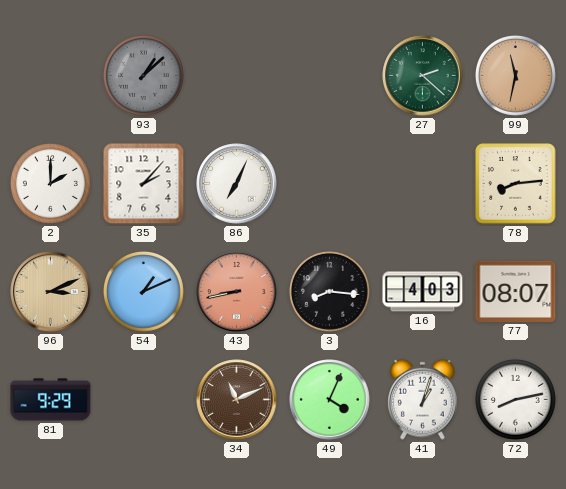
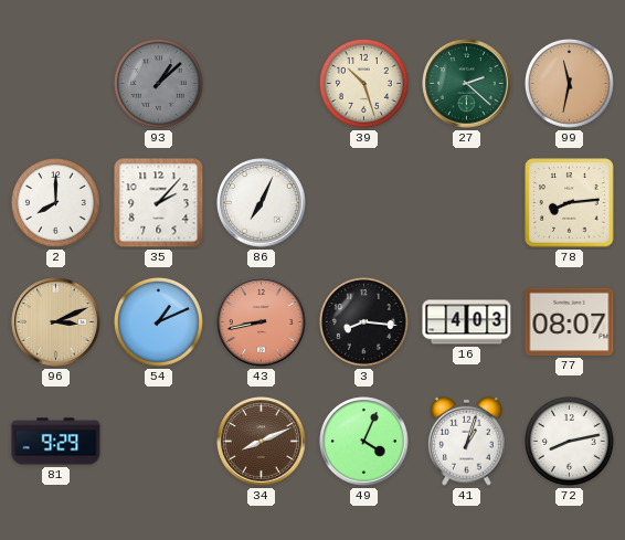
39: none -> 10:27
2: 2:00 -> 8:00
34: 11:11 -> 8:11
